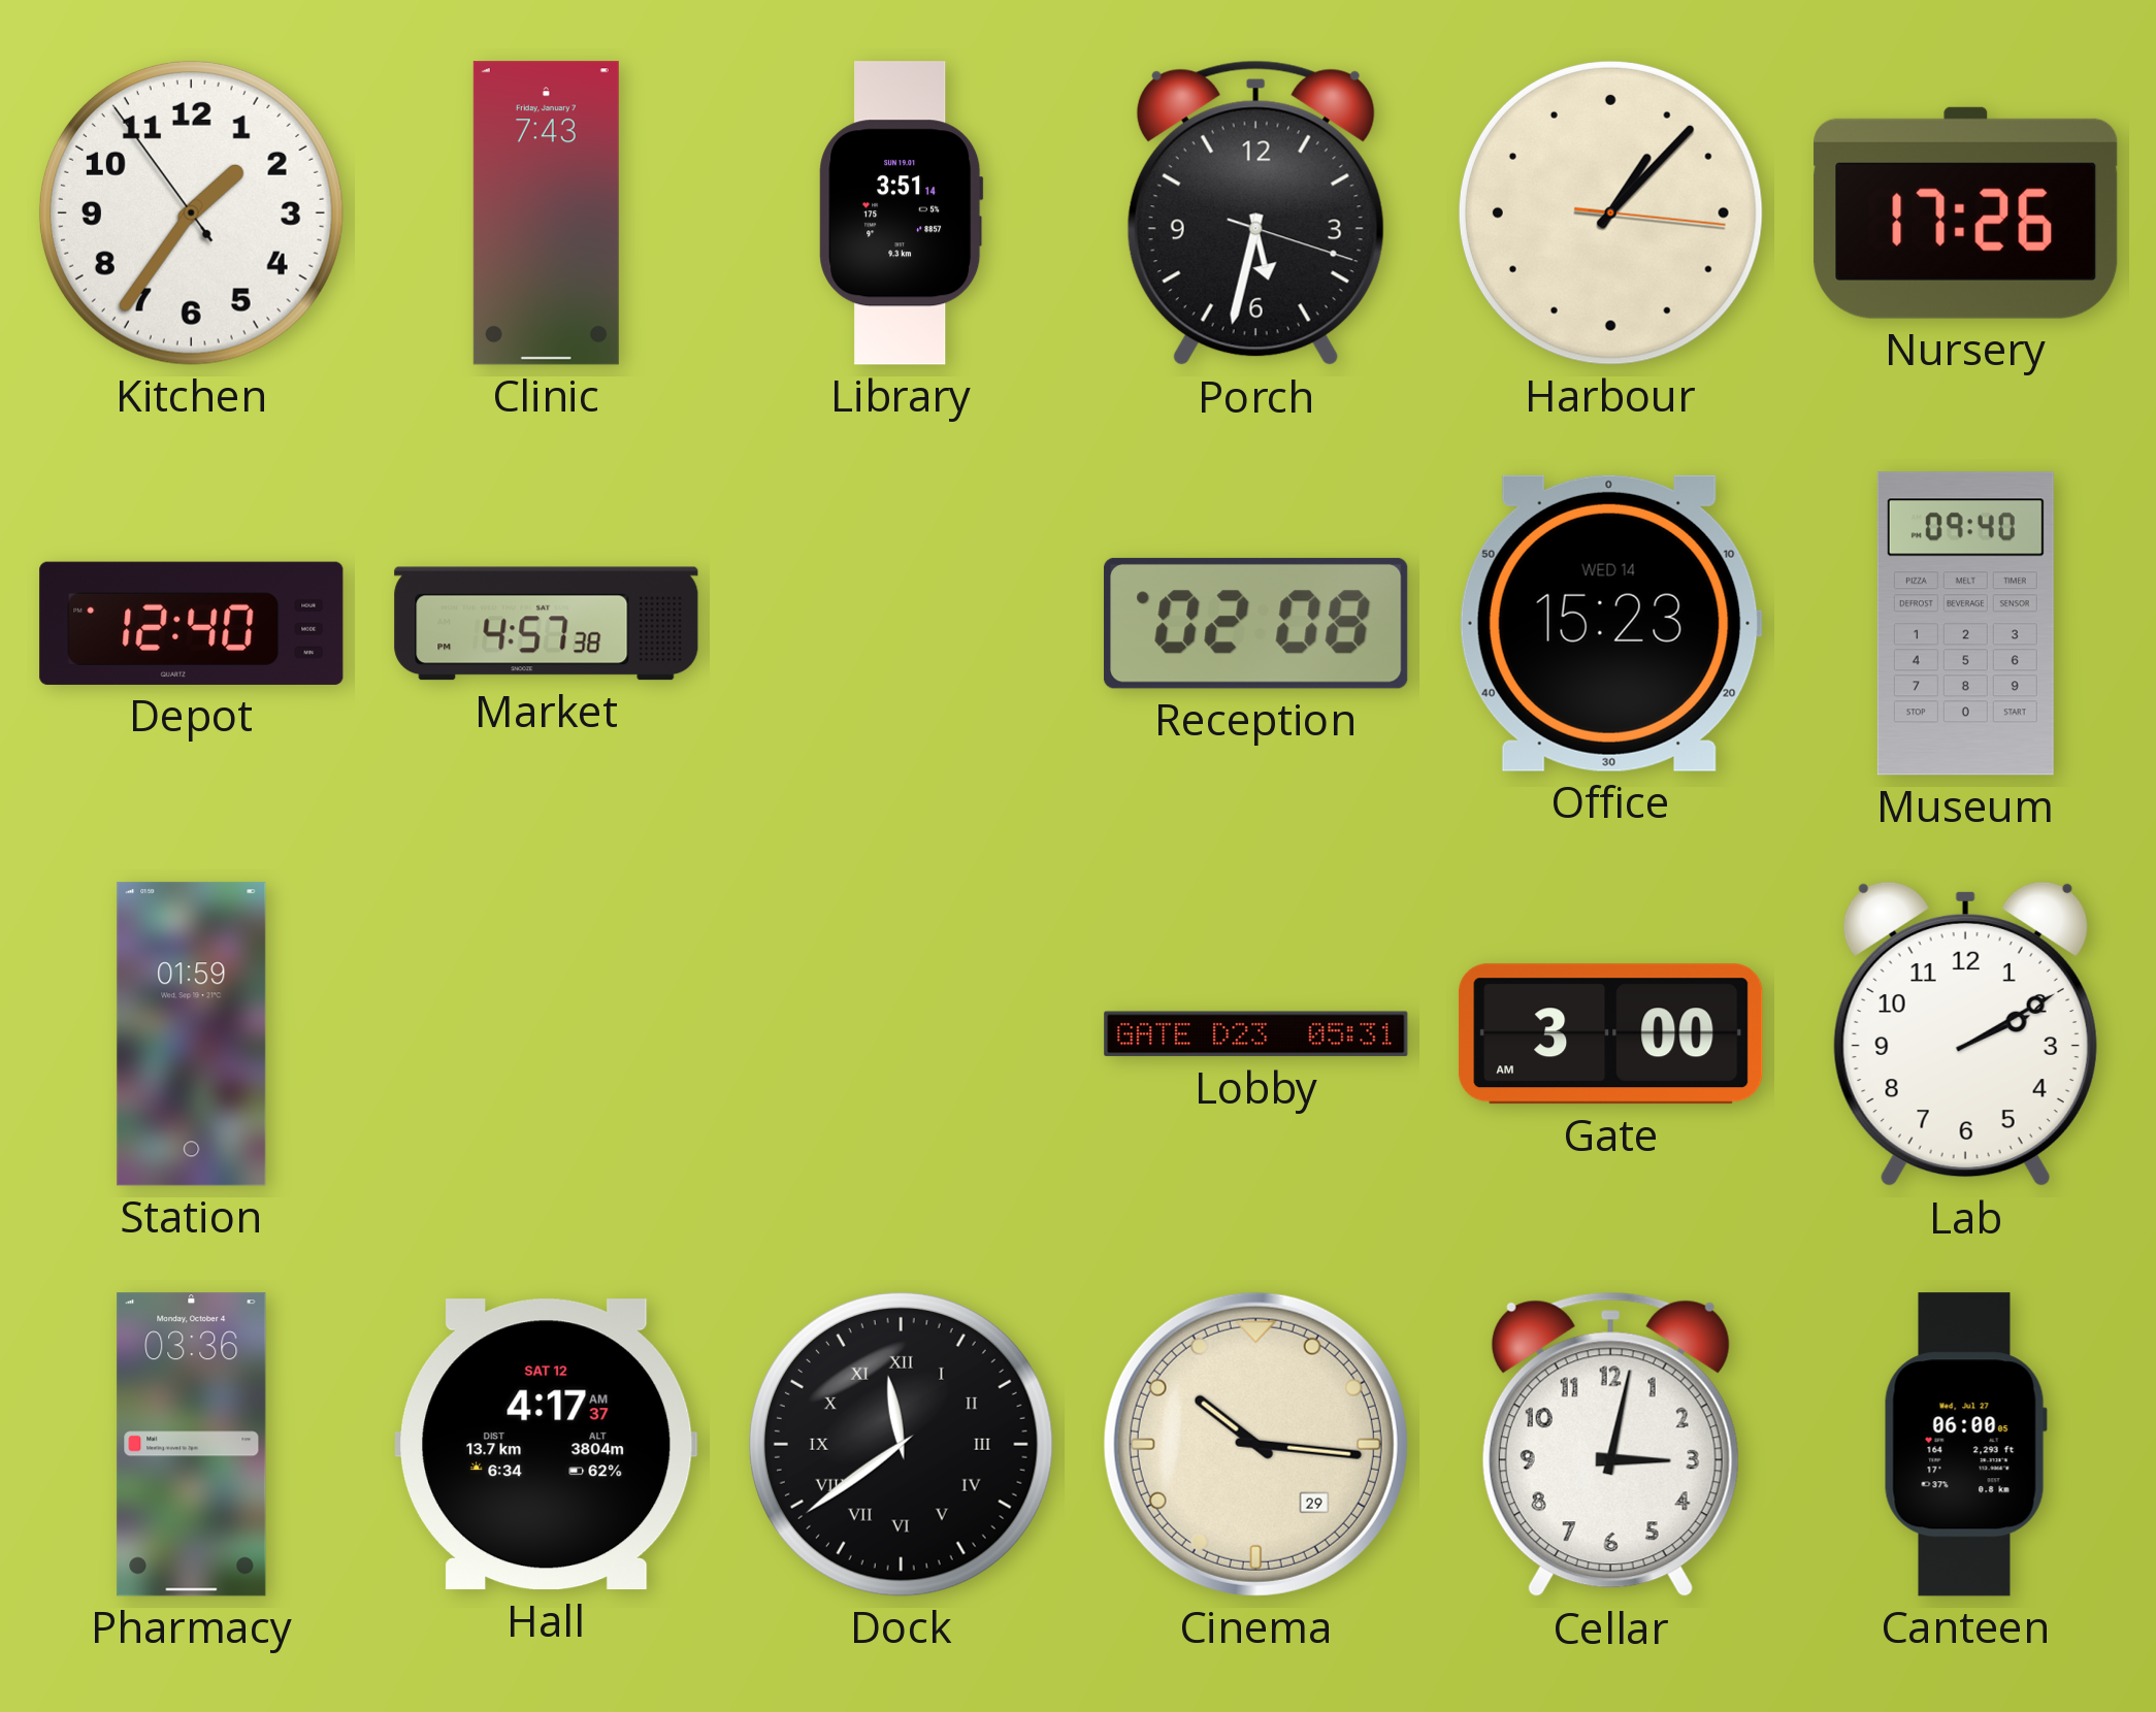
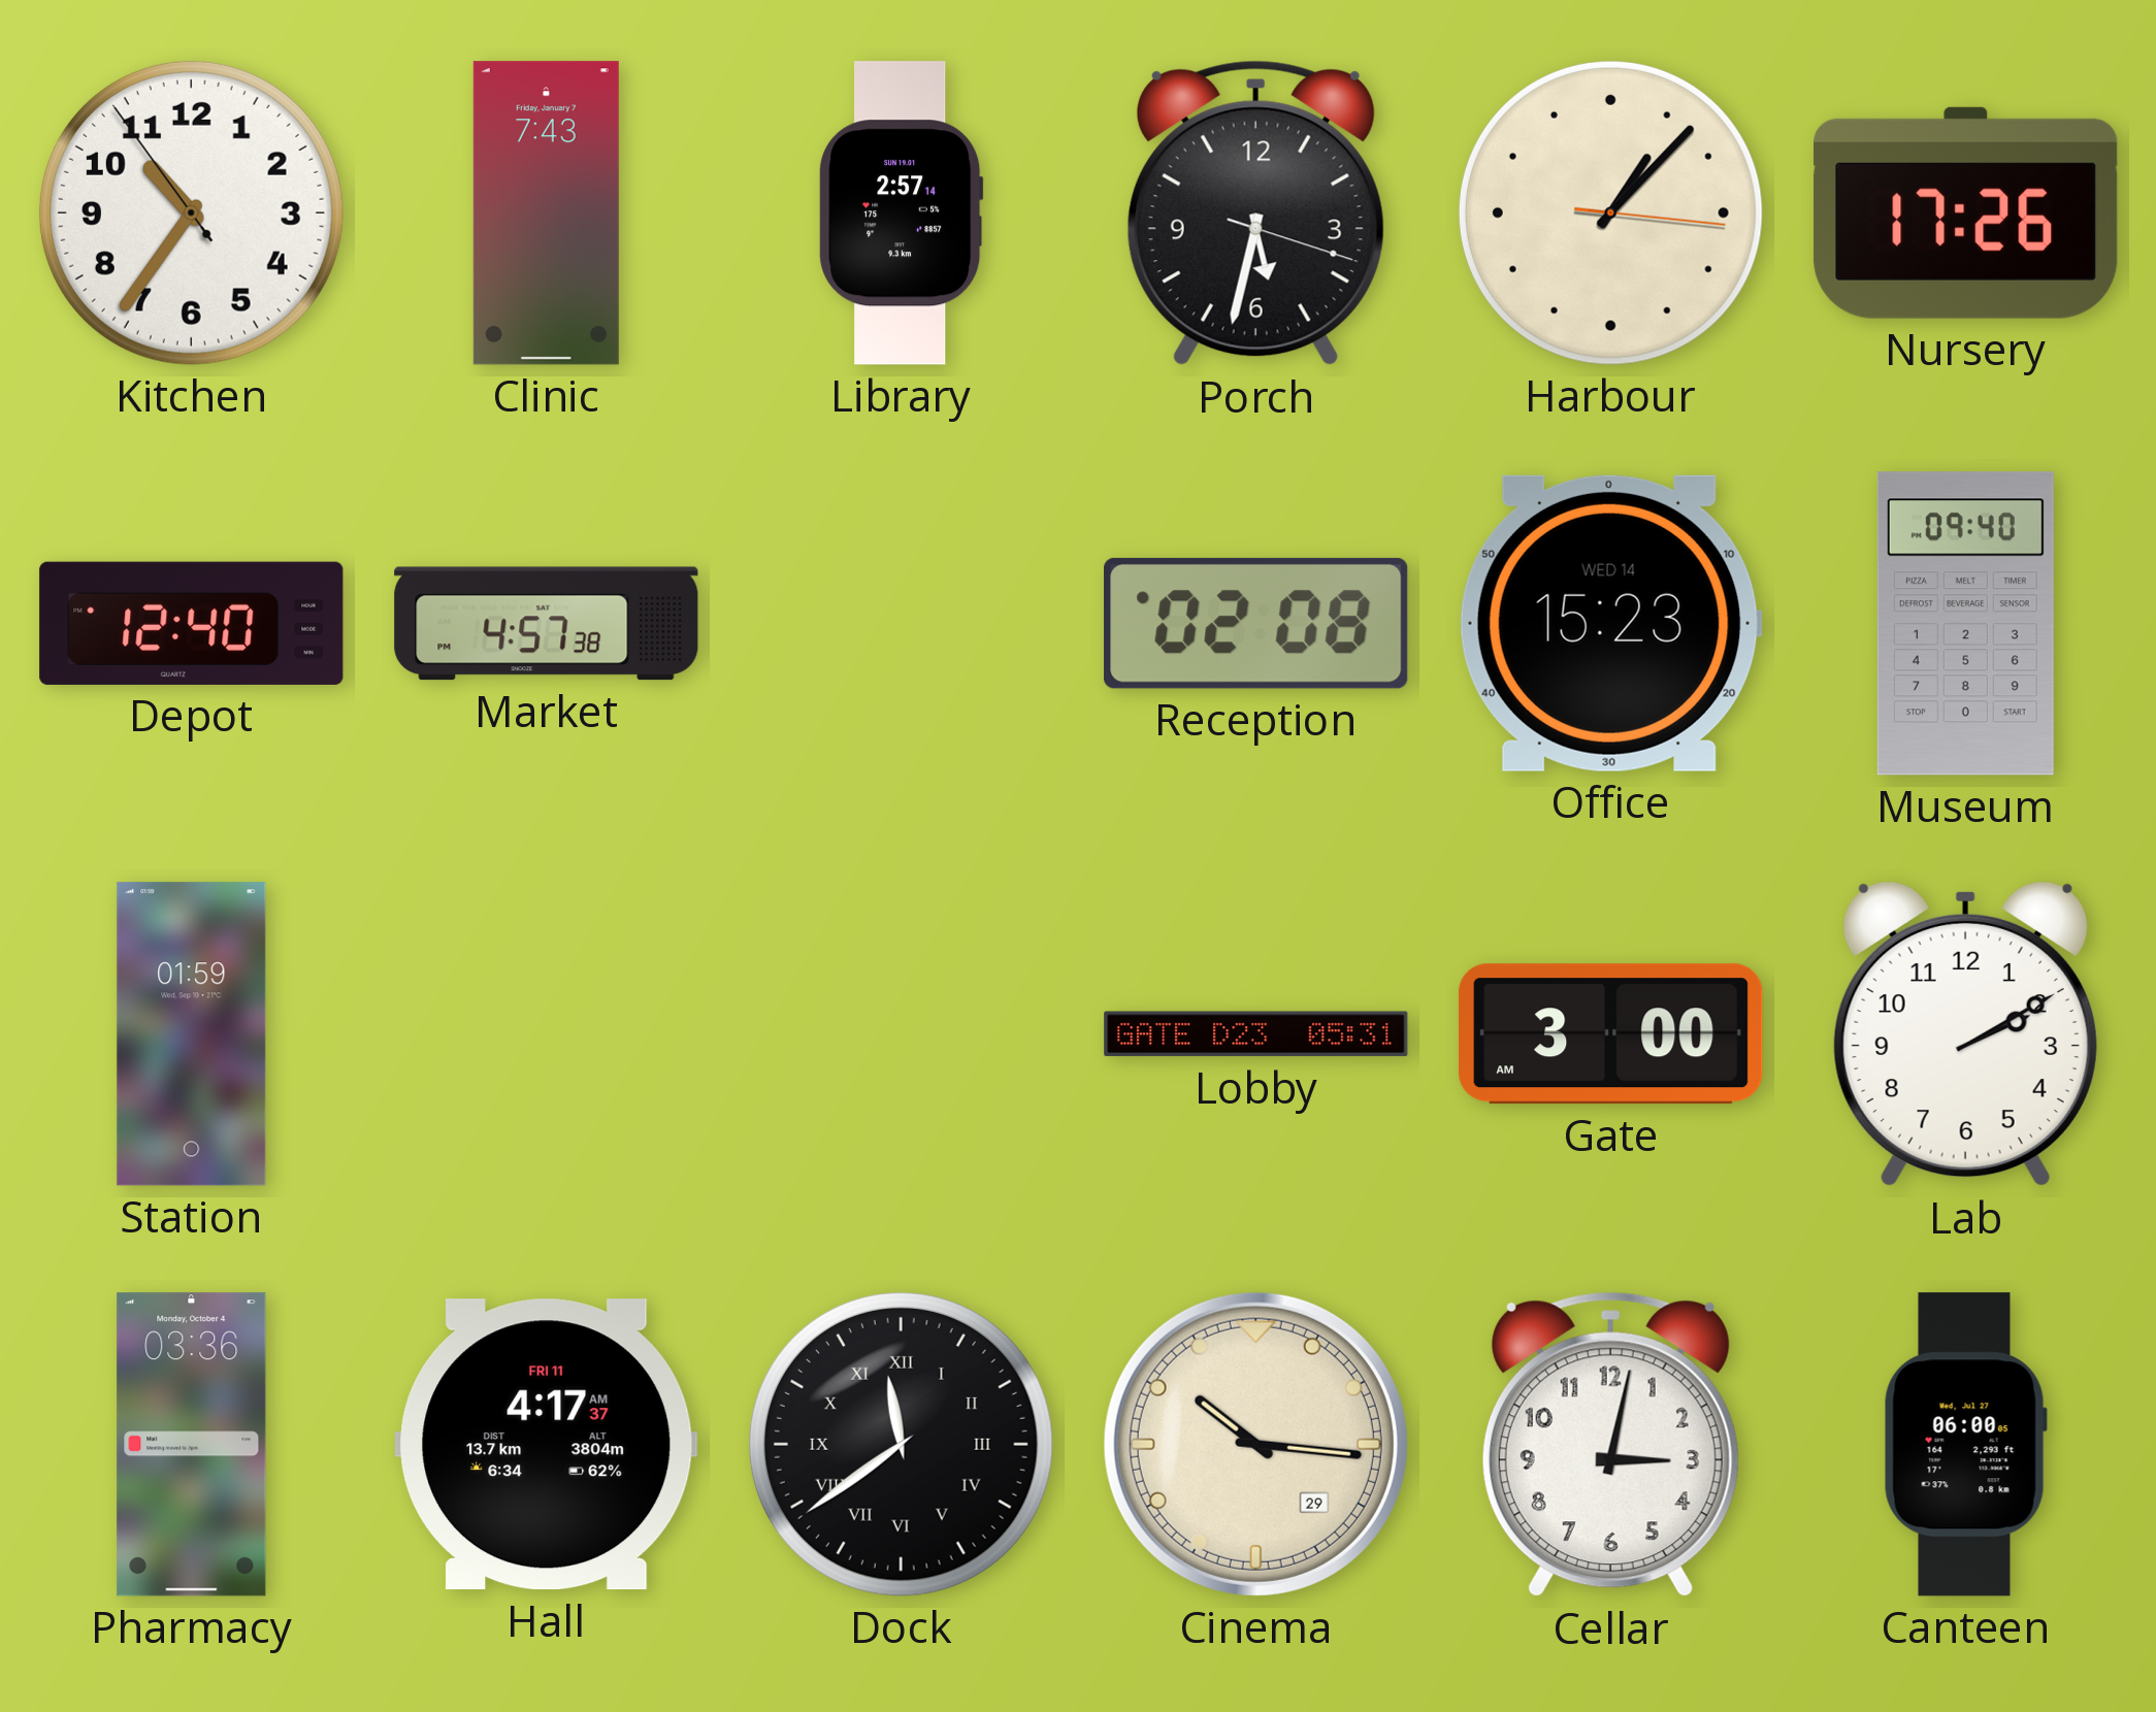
Kitchen: 1:35 -> 10:35
Library: 3:51 -> 2:57
Hall date: SAT 12 -> FRI 11
